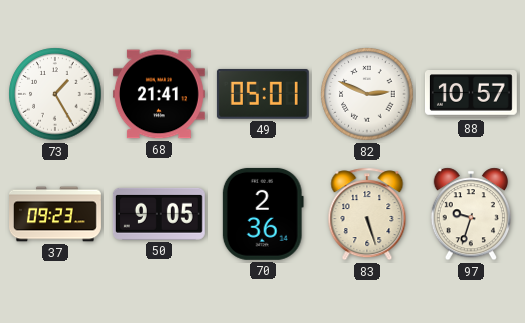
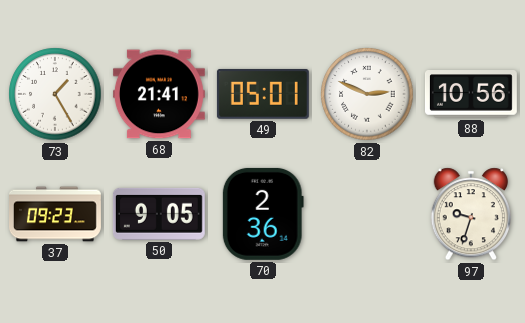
88: 10:57 -> 10:56
83: 5:27 -> none
